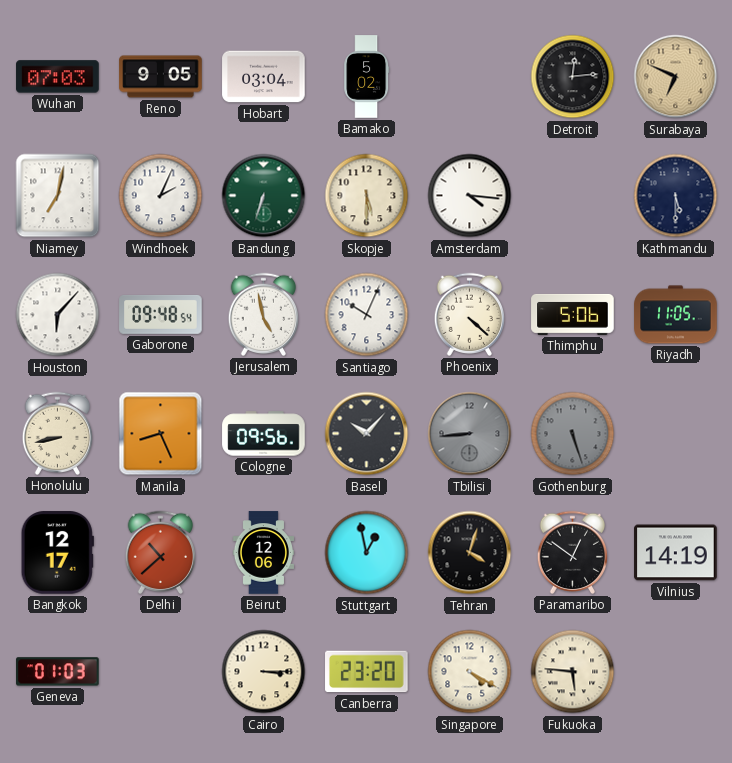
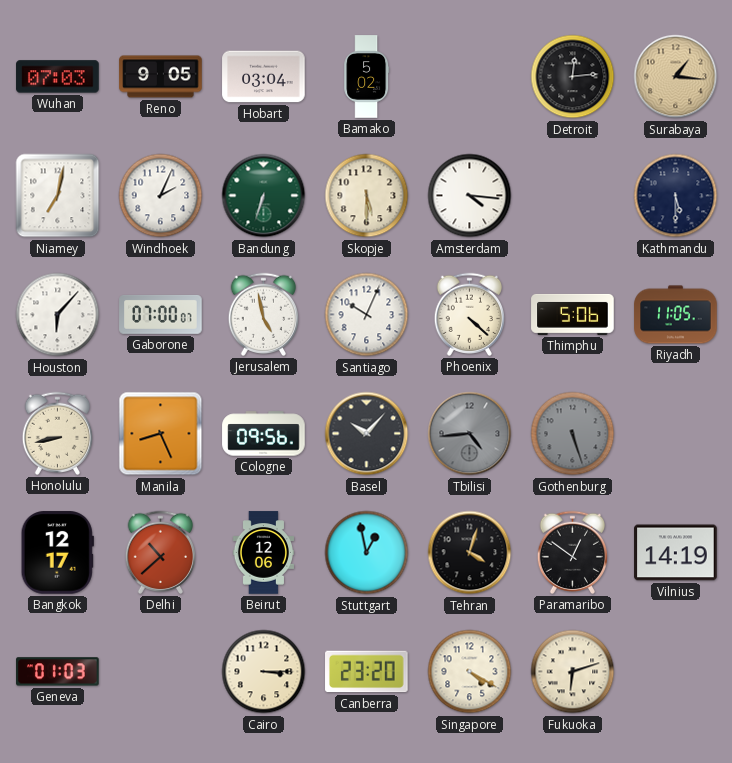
Surabaya: 6:49 -> 1:16
Gaborone: 09:48 -> 07:00
Tbilisi: 8:44 -> 4:44
Fukuoka: 5:46 -> 6:12
